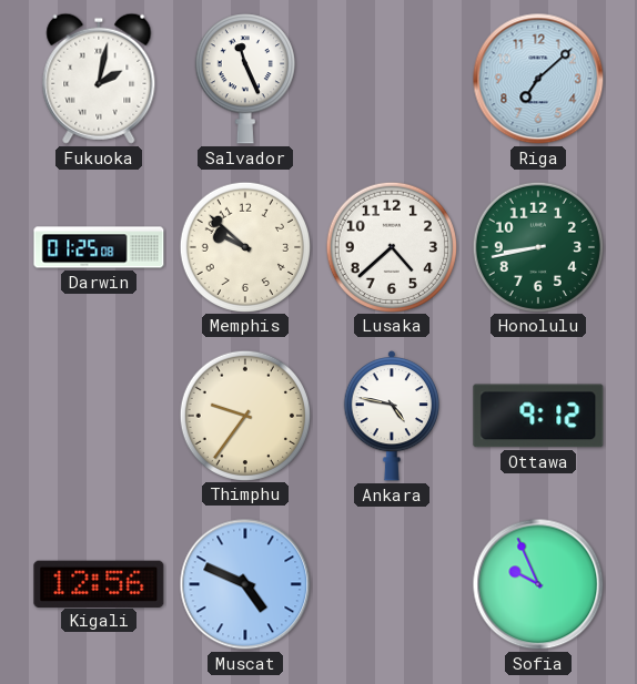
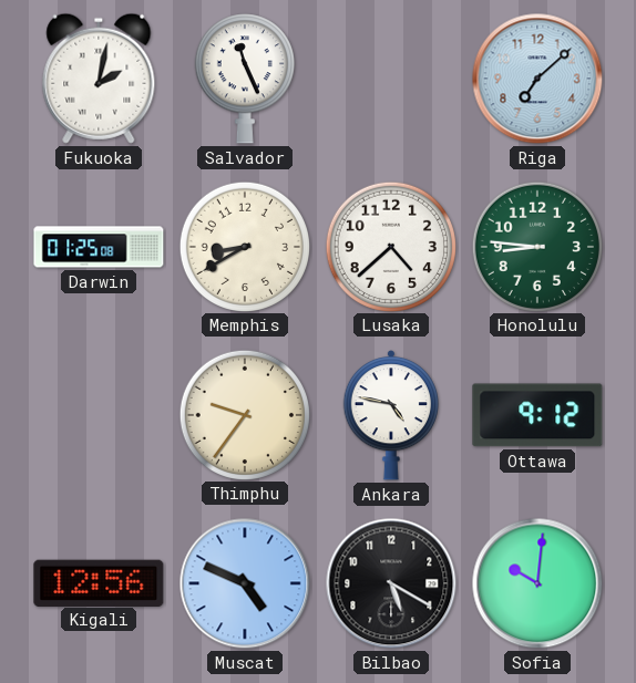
Memphis: 9:52 -> 8:40
Honolulu: 8:43 -> 8:46
Bilbao: none -> 5:20
Sofia: 9:56 -> 10:01
